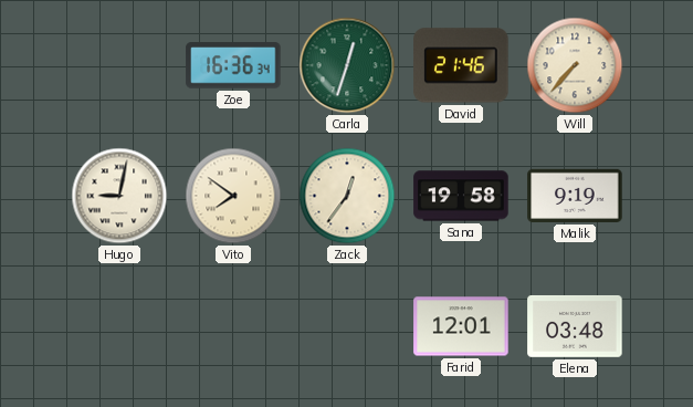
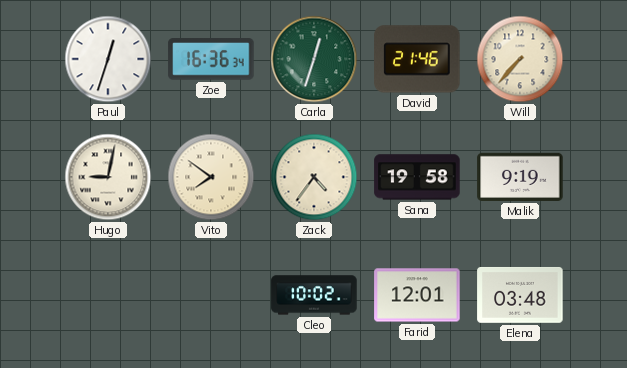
Paul: none -> 12:33
Zack: 12:36 -> 4:36
Cleo: none -> 10:02
